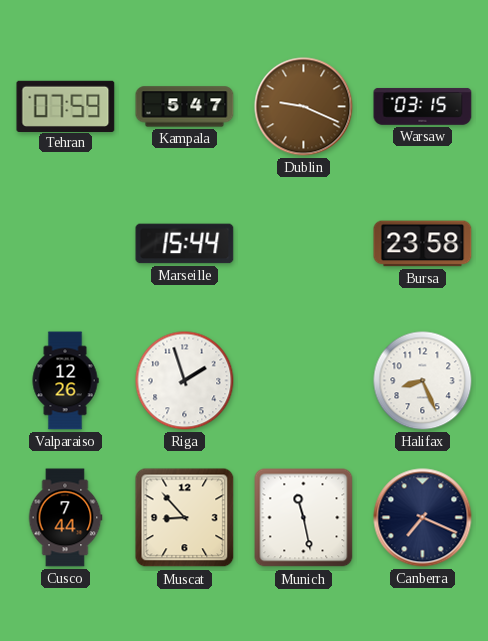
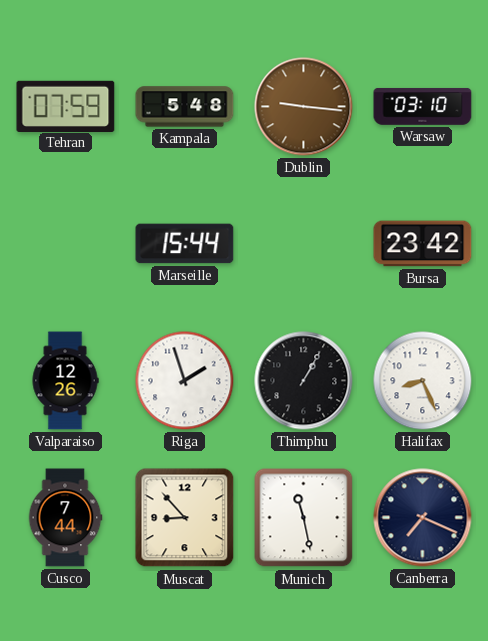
Kampala: 5:47 -> 5:48
Dublin: 9:19 -> 9:16
Warsaw: 03:15 -> 03:10
Bursa: 23:58 -> 23:42
Thimphu: none -> 1:05
